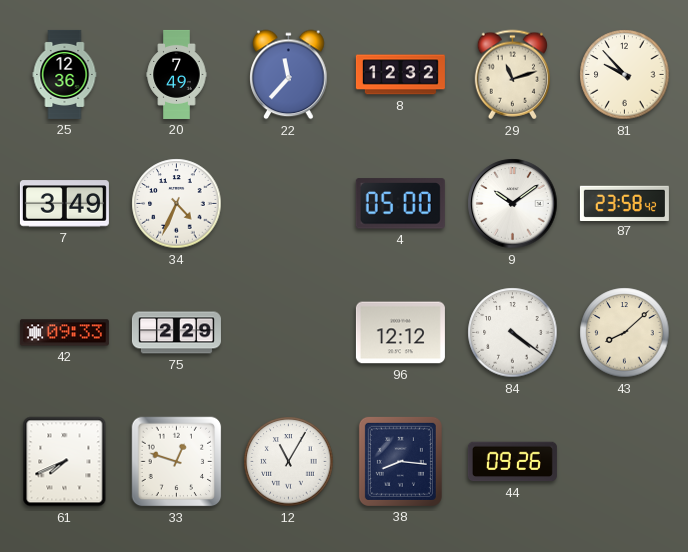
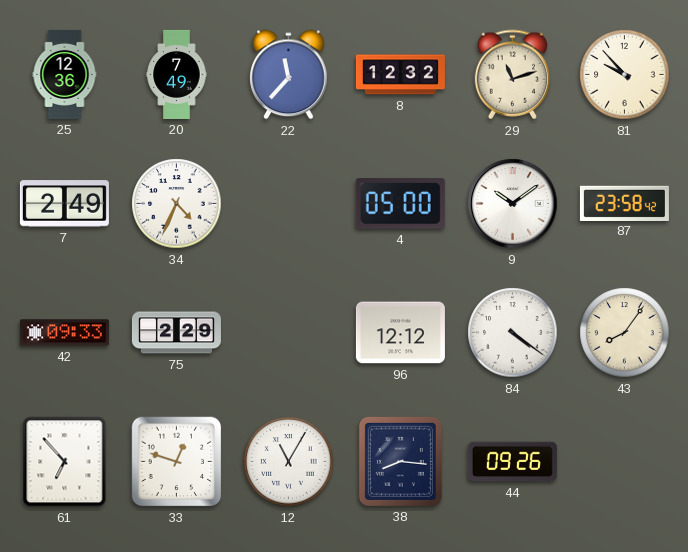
7: 3:49 -> 2:49
43: 8:08 -> 8:06
61: 7:41 -> 6:53
